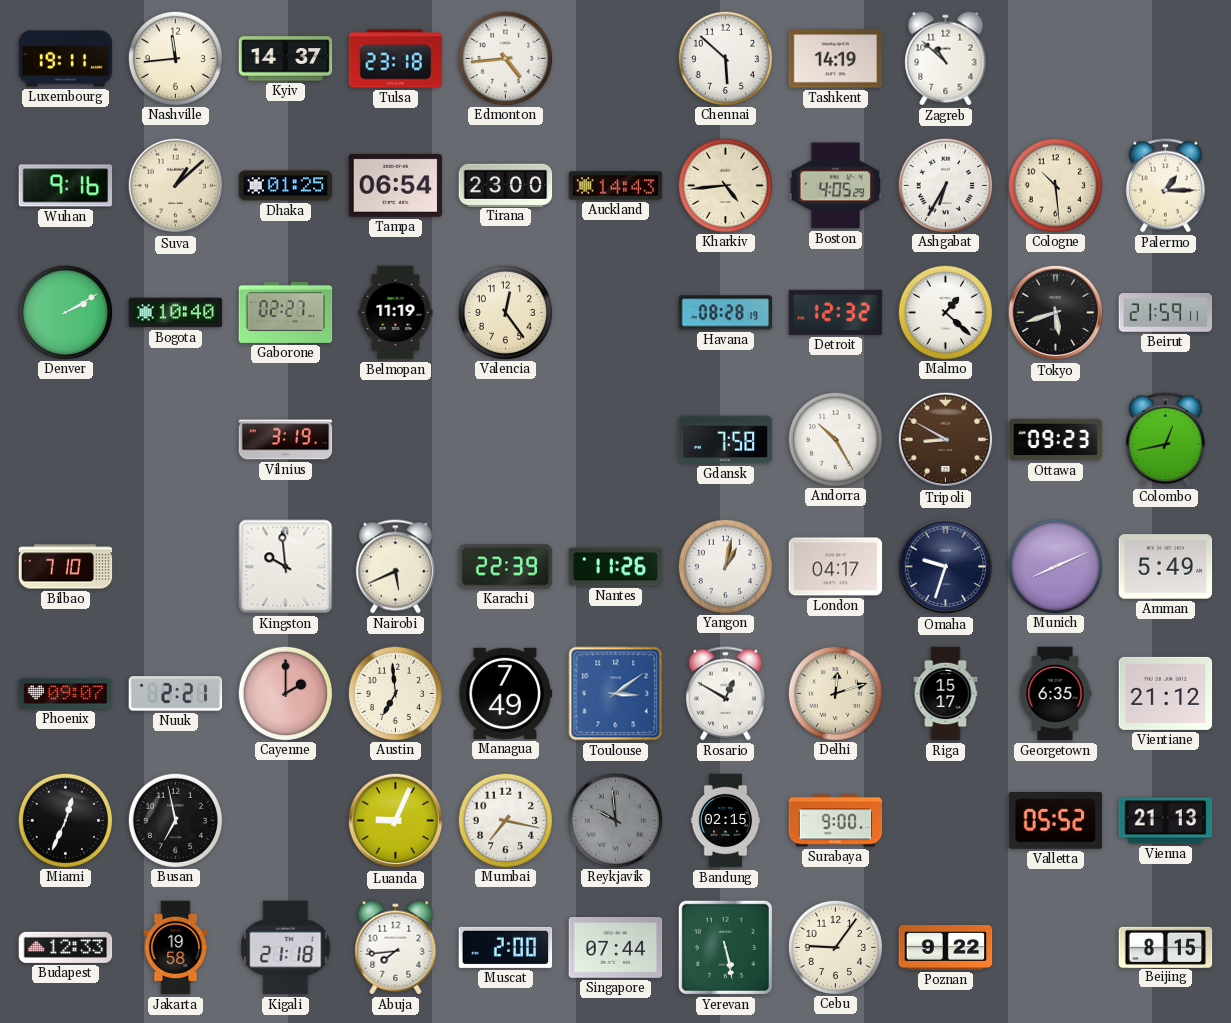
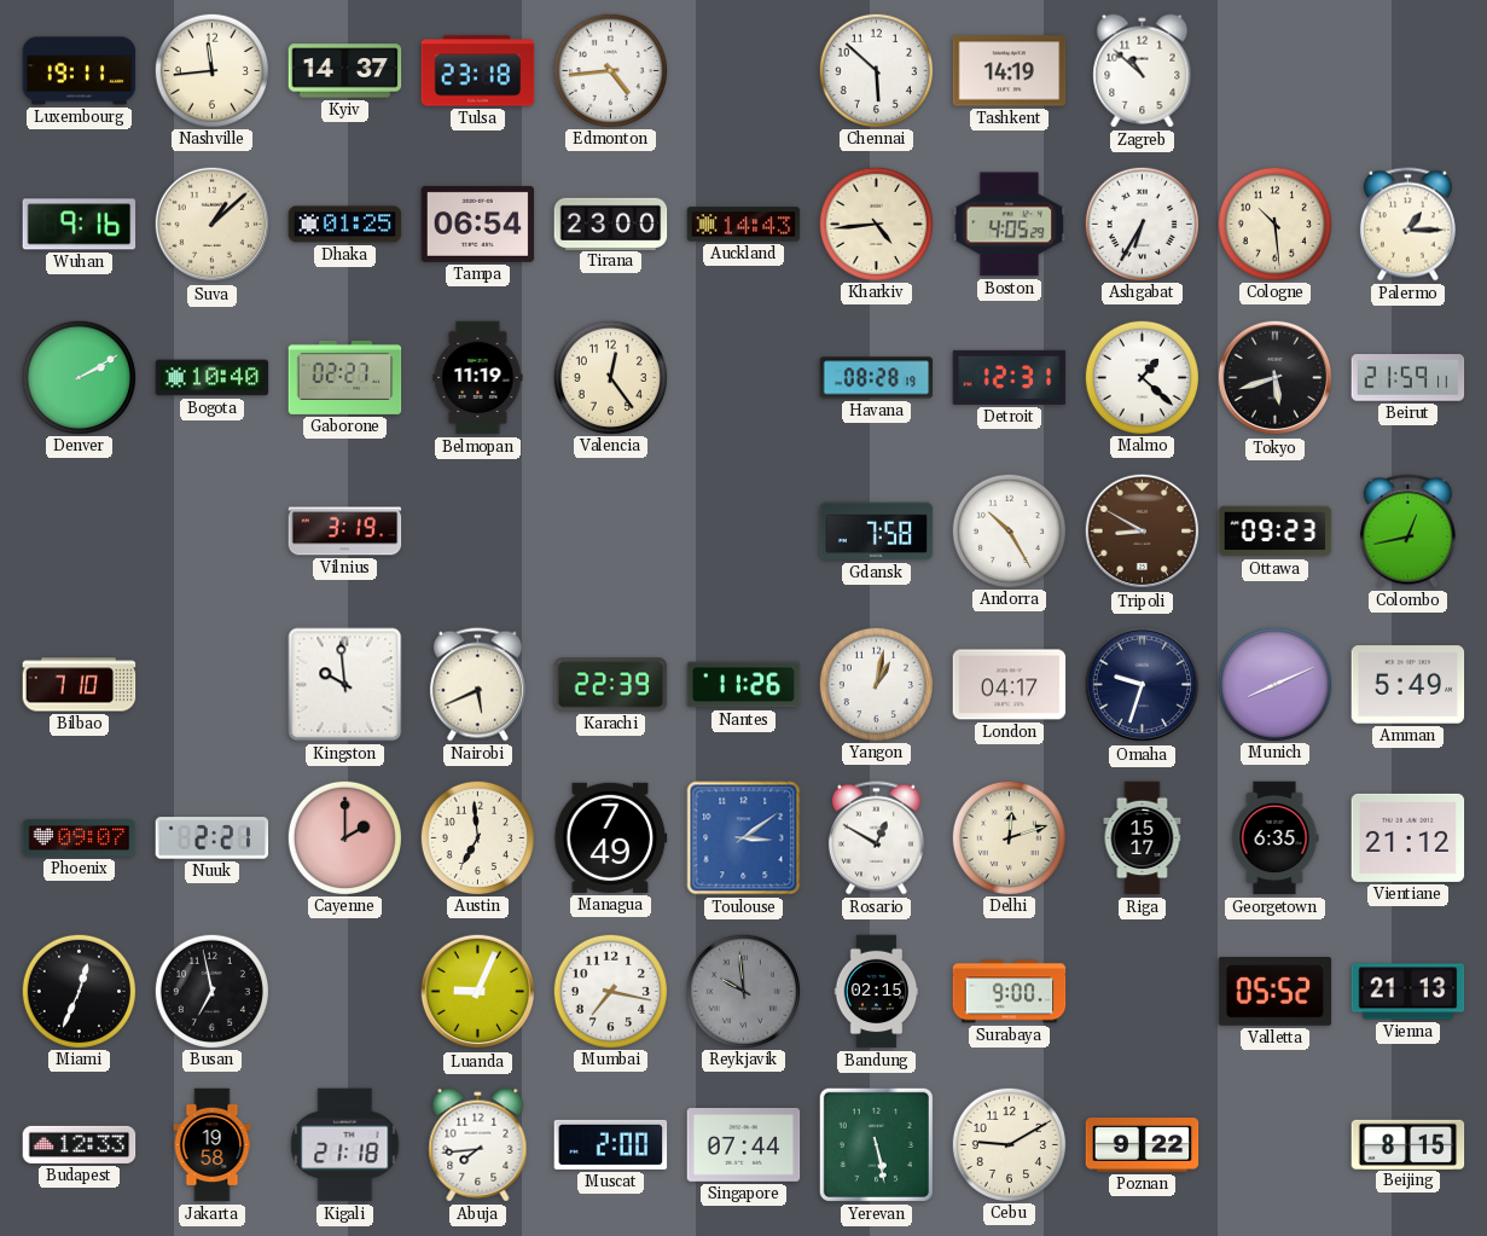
Detroit: 12:32 -> 12:31
Cebu: 9:06 -> 9:10
